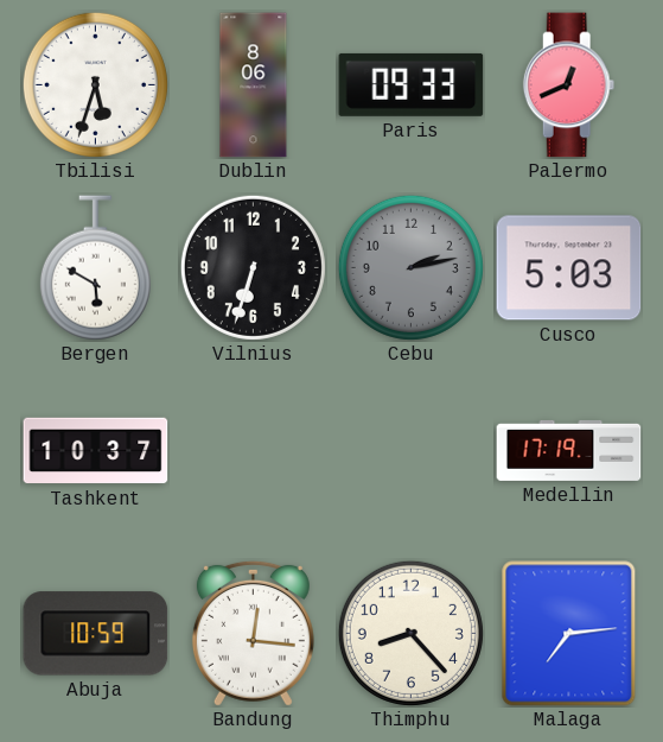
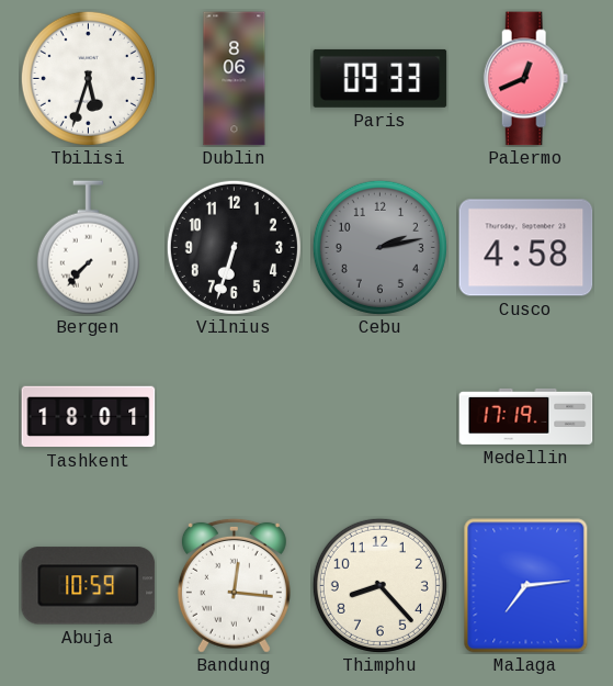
Bergen: 5:50 -> 7:37
Cusco: 5:03 -> 4:58
Tashkent: 10:37 -> 18:01
